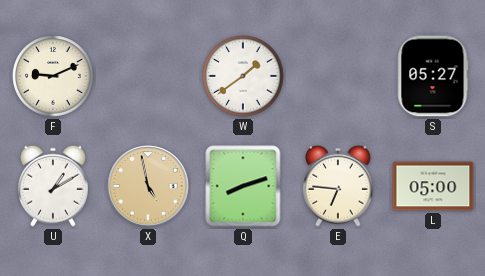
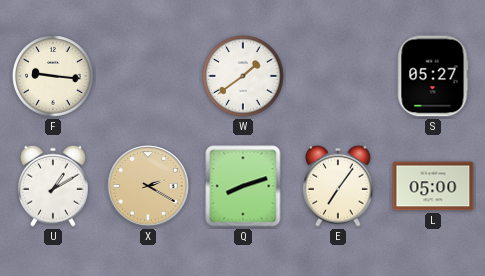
F: 9:11 -> 9:16
X: 4:58 -> 2:20
E: 6:46 -> 7:06
